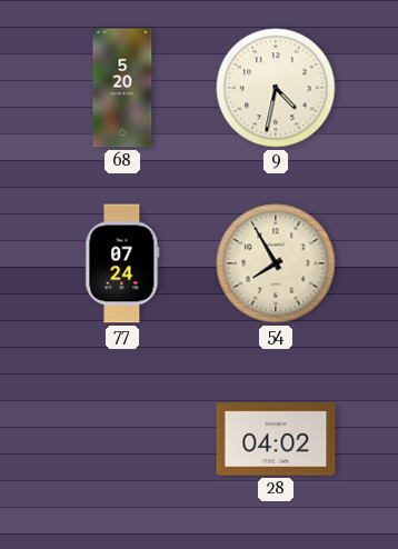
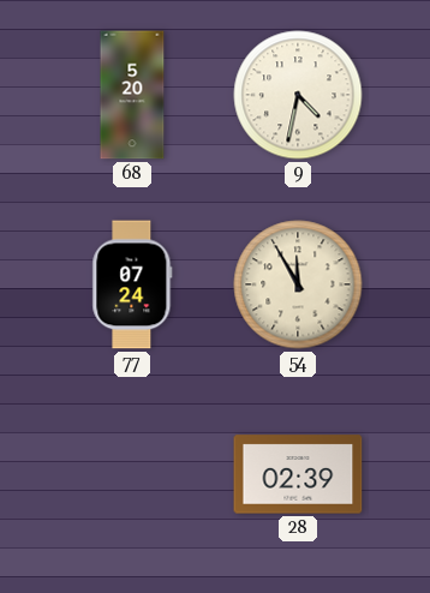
54: 7:55 -> 11:55
28: 04:02 -> 02:39
